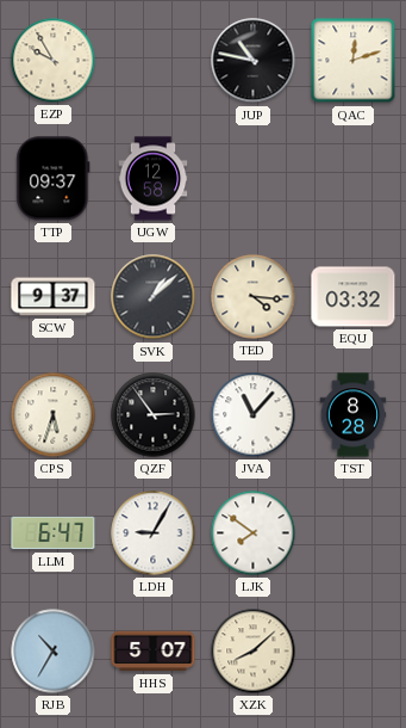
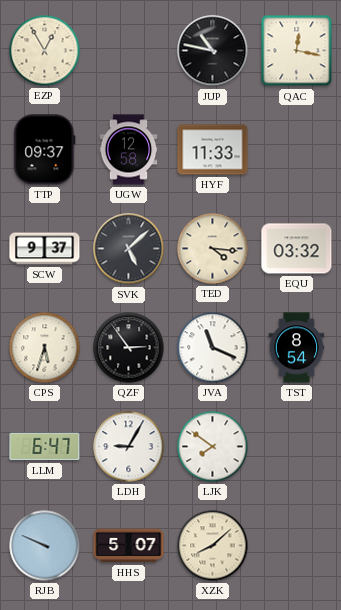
EZP: 9:55 -> 12:55
QAC: 12:12 -> 12:17
HYF: none -> 11:33
SVK: 1:08 -> 5:08
JVA: 11:07 -> 11:19
TST: 8:28 -> 8:54
RJB: 10:35 -> 9:49
